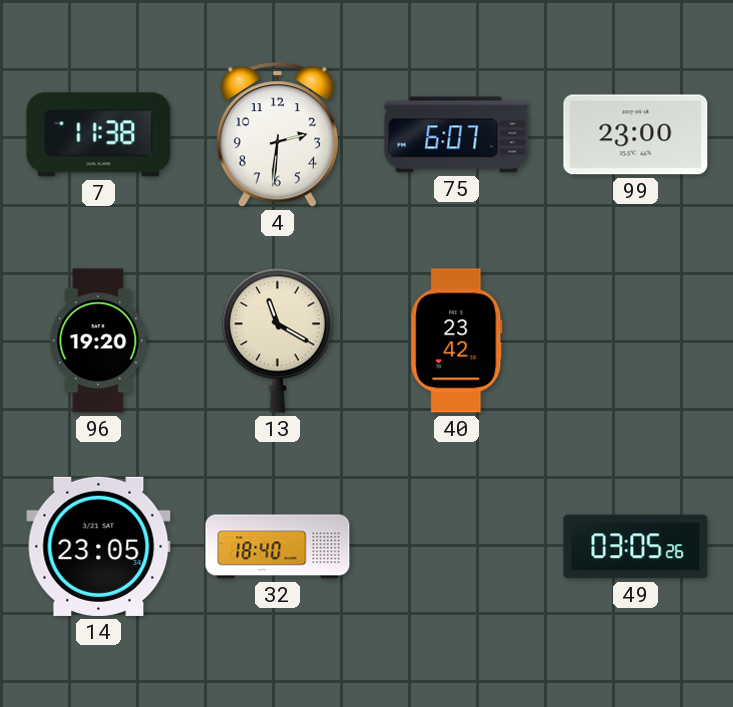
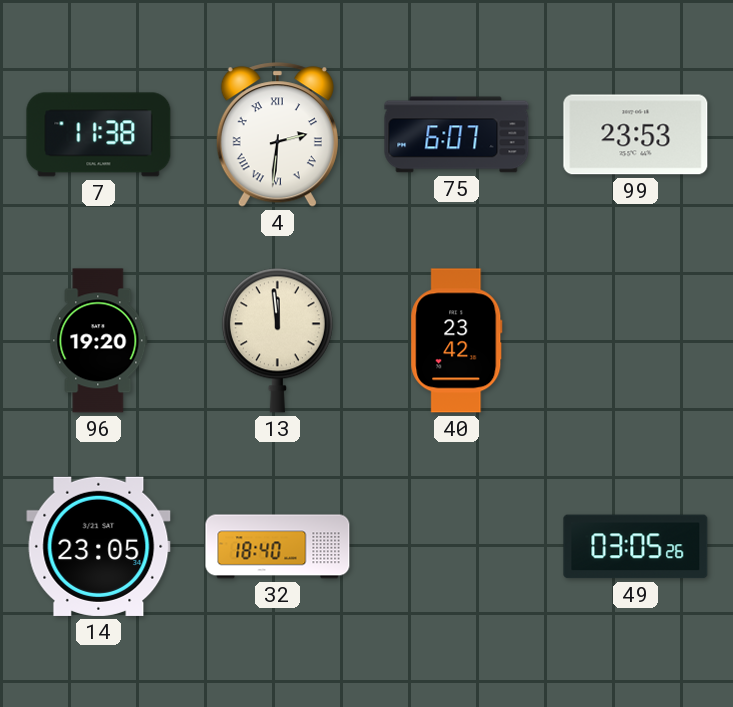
4 numerals: Arabic -> Roman
99: 23:00 -> 23:53
13: 11:20 -> 11:59
